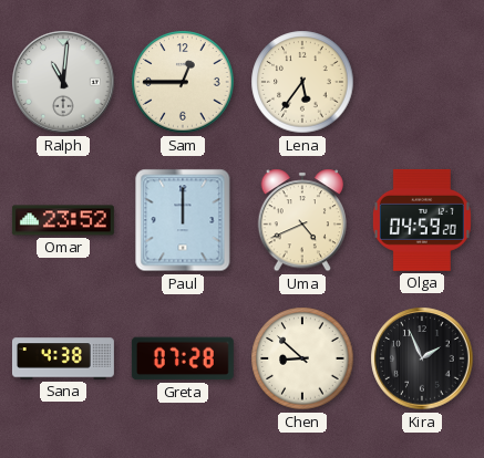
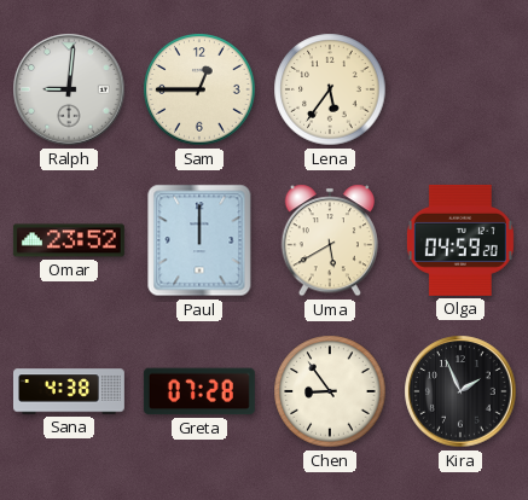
Ralph: 11:01 -> 9:01
Uma: 4:41 -> 5:40
Chen: 8:52 -> 8:54
